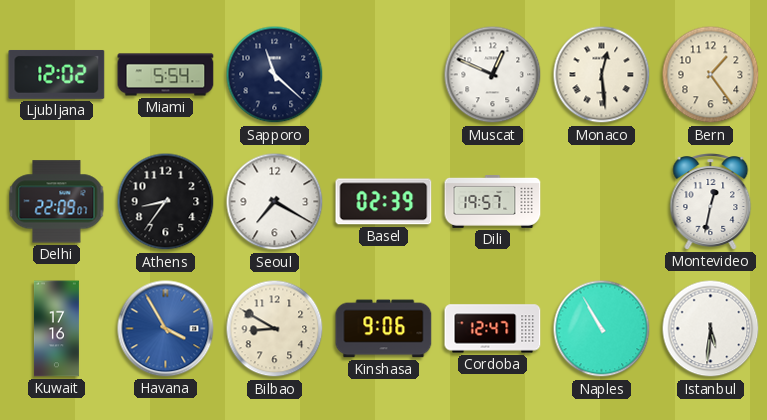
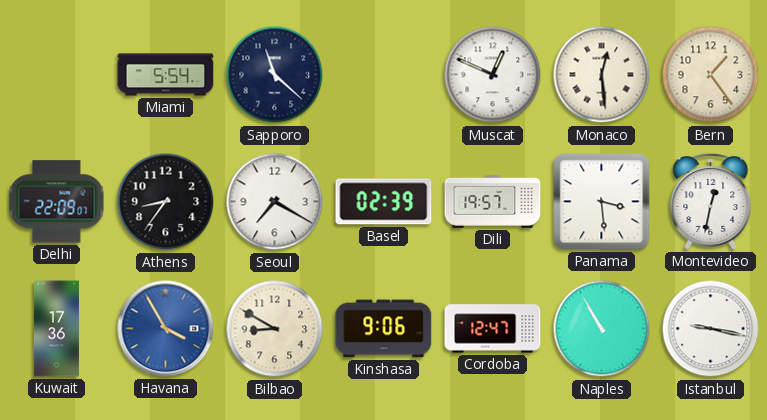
Ljubljana: 12:02 -> none
Panama: none -> 3:29
Kuwait: 17:16 -> 17:36
Istanbul: 5:31 -> 9:17
